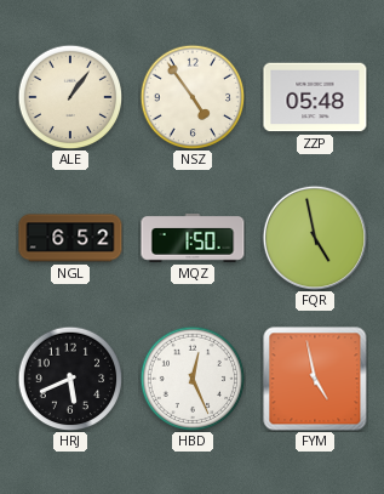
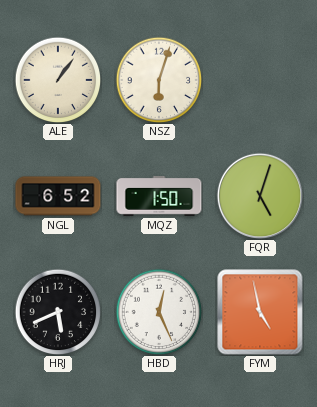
NSZ: 4:54 -> 6:03
ZZP: 05:48 -> none
FQR: 4:58 -> 5:03
